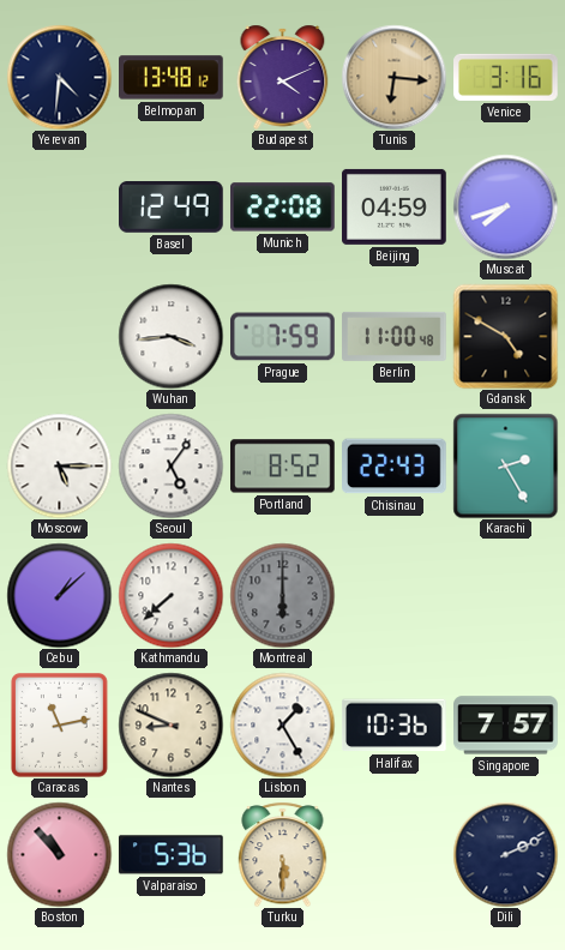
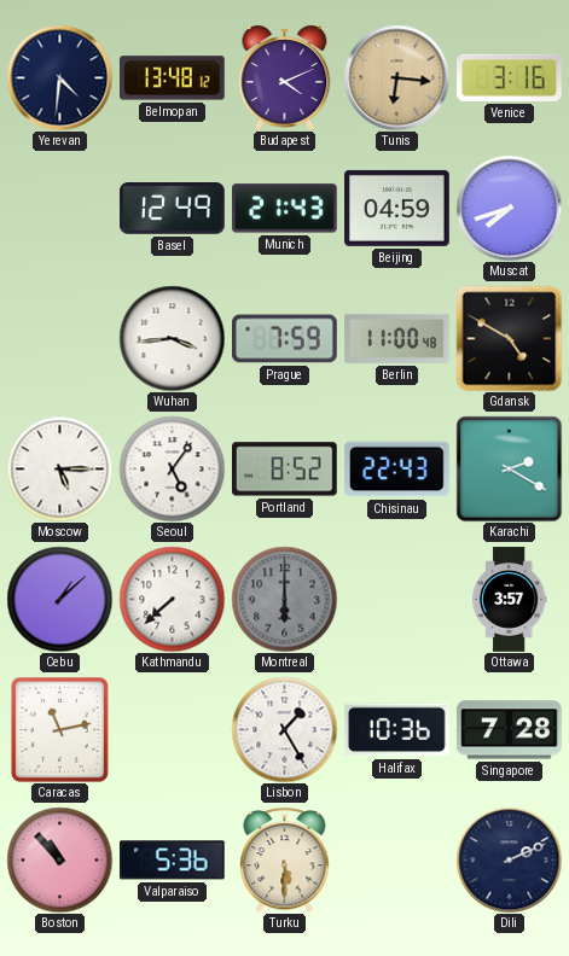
Munich: 22:08 -> 21:43
Karachi: 2:25 -> 2:20
Ottawa: none -> 3:57
Nantes: 8:49 -> none
Singapore: 7:57 -> 7:28
